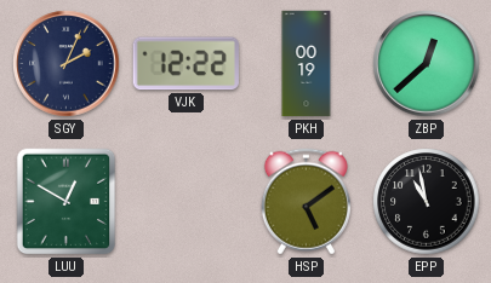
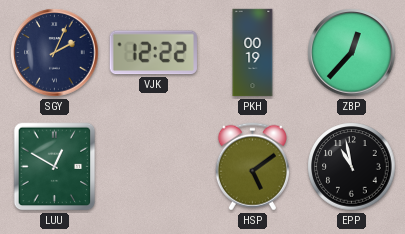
ZBP: 12:38 -> 12:37
